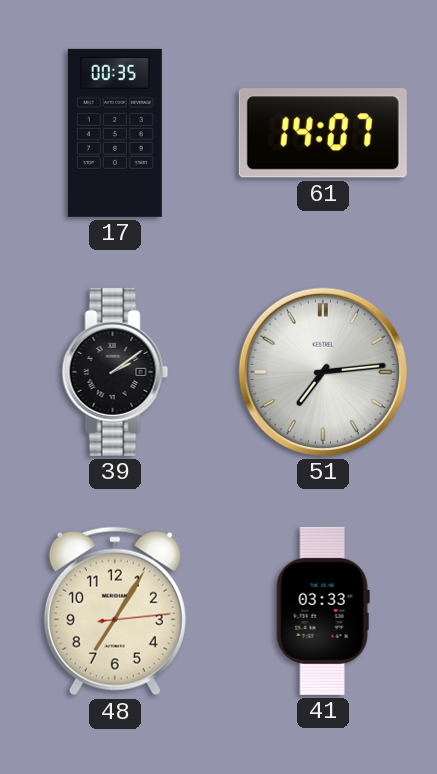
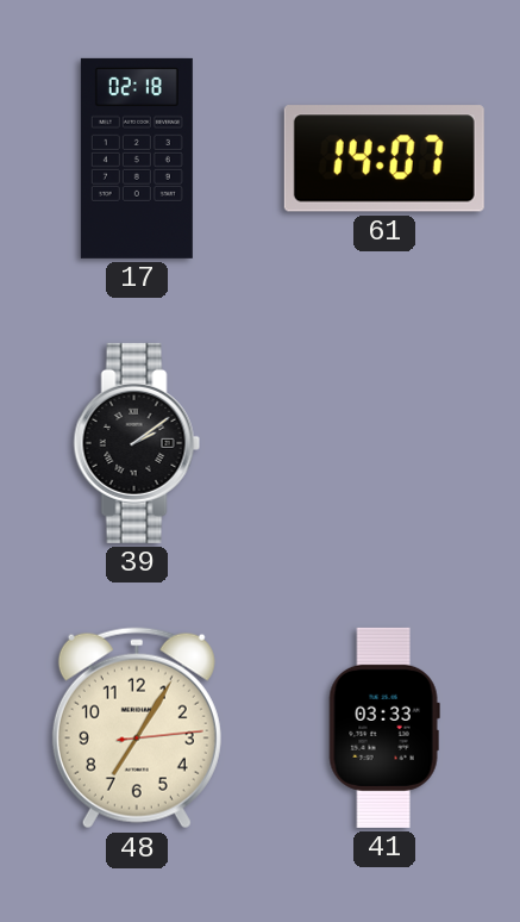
17: 00:35 -> 02:18
51: 7:14 -> none
